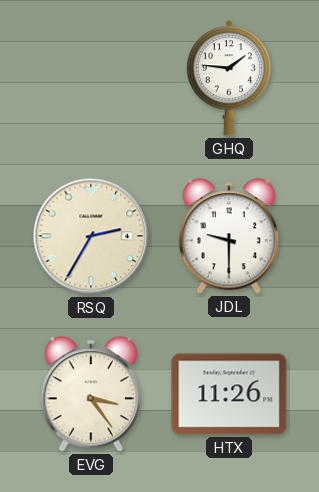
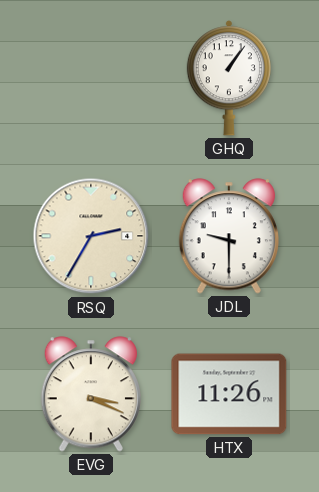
GHQ: 1:46 -> 1:06
EVG: 3:24 -> 3:19
